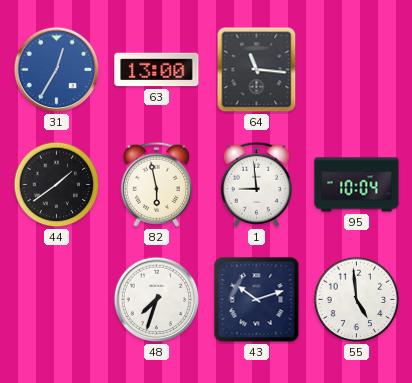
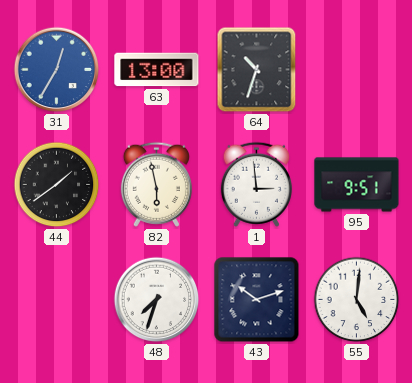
64: 11:16 -> 10:33
1: 8:59 -> 2:59
95: 10:04 -> 9:51
55: 4:59 -> 5:01
